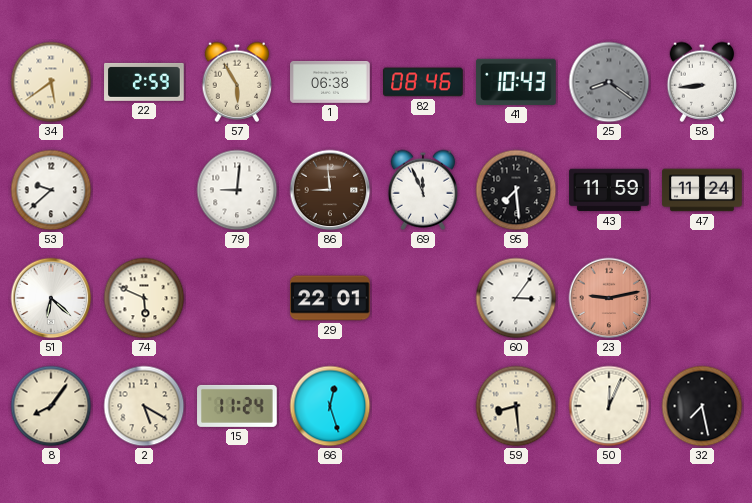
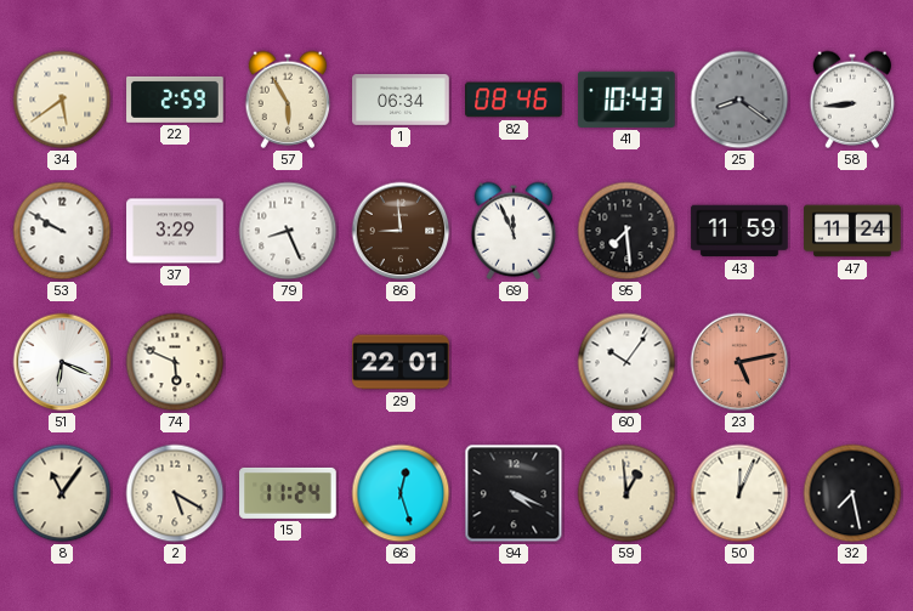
1: 06:38 -> 06:34
53: 9:38 -> 9:50
37: none -> 3:29
79: 9:01 -> 8:26
51: 6:22 -> 6:19
60: 3:06 -> 10:06
23: 9:13 -> 5:13
8: 8:06 -> 11:06
94: none -> 4:19
59: 8:29 -> 12:59
